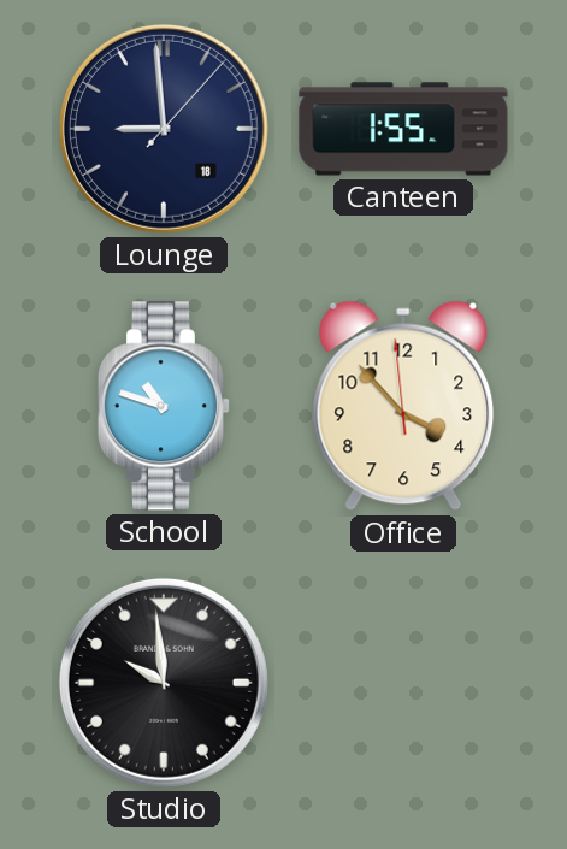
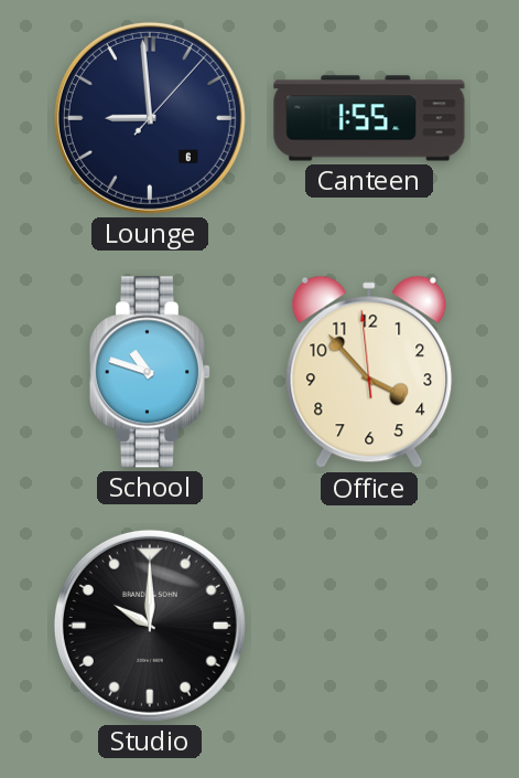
Lounge date: 18 -> 6
Studio: 9:59 -> 10:00
